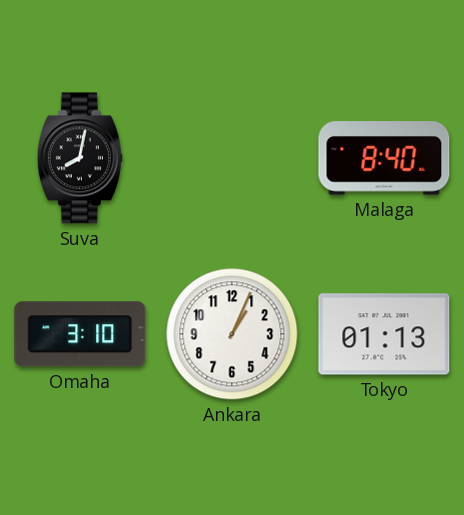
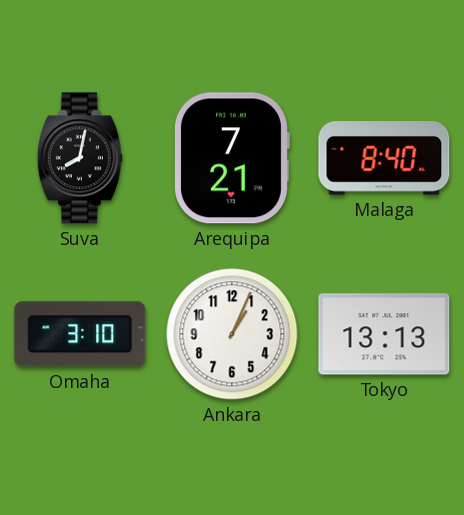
Arequipa: none -> 7:21
Tokyo: 01:13 -> 13:13
